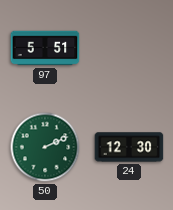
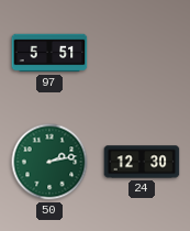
50: 2:11 -> 2:13
